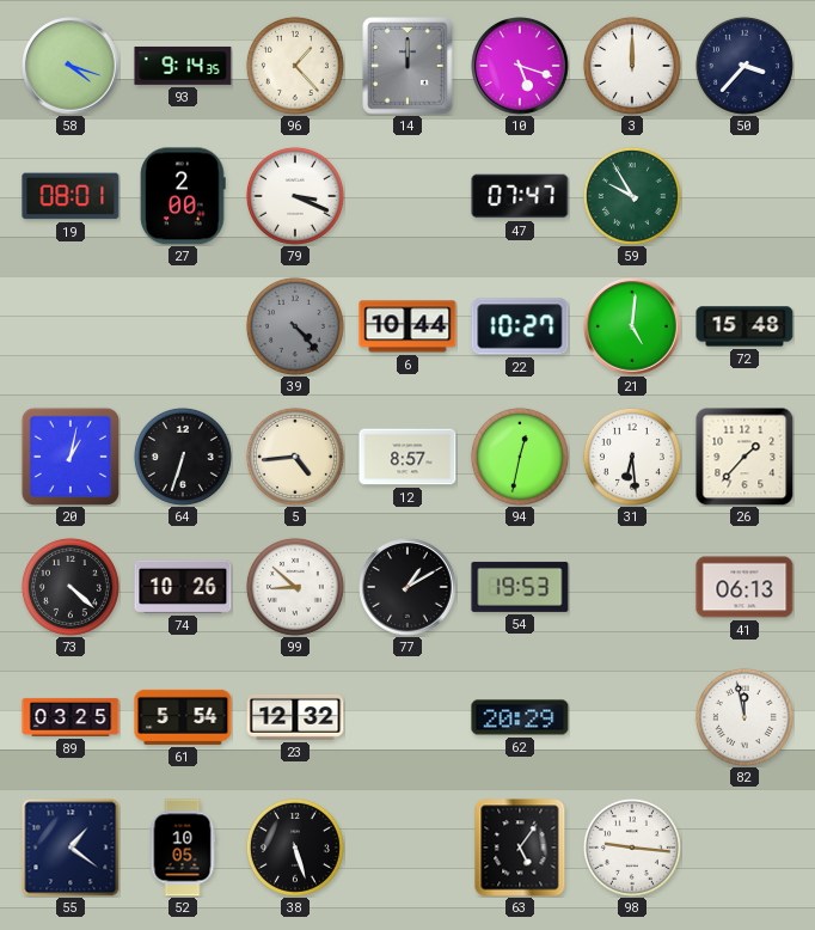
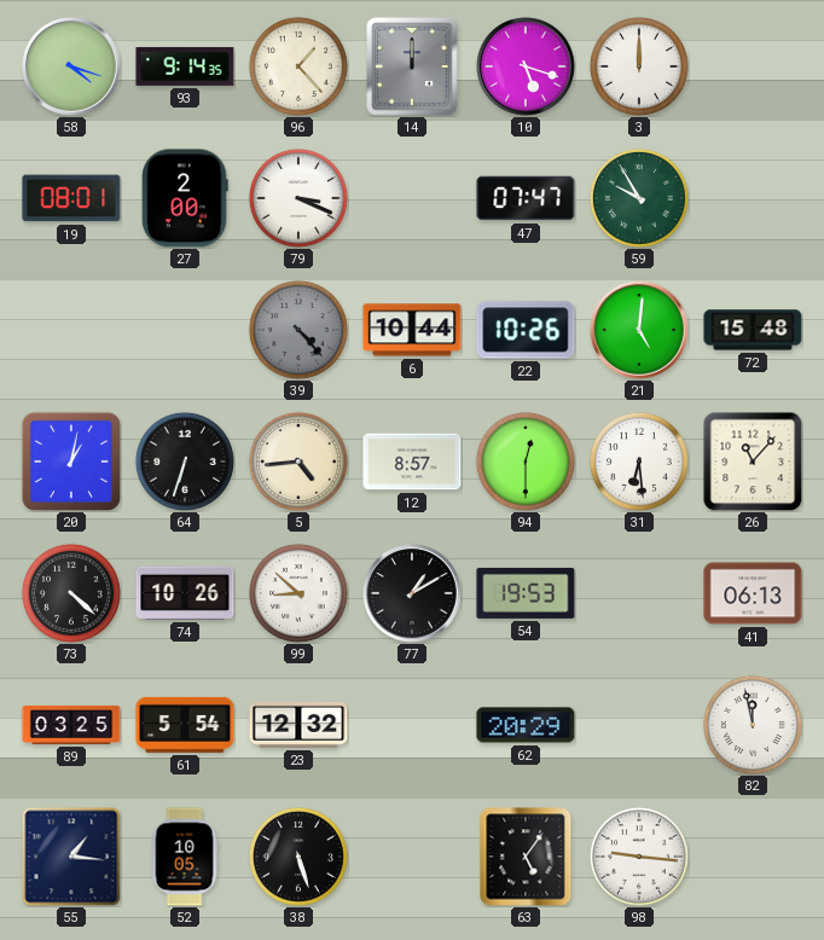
50: 3:37 -> none
22: 10:27 -> 10:26
94: 12:32 -> 12:30
26: 1:37 -> 11:07
55: 1:21 -> 1:16
